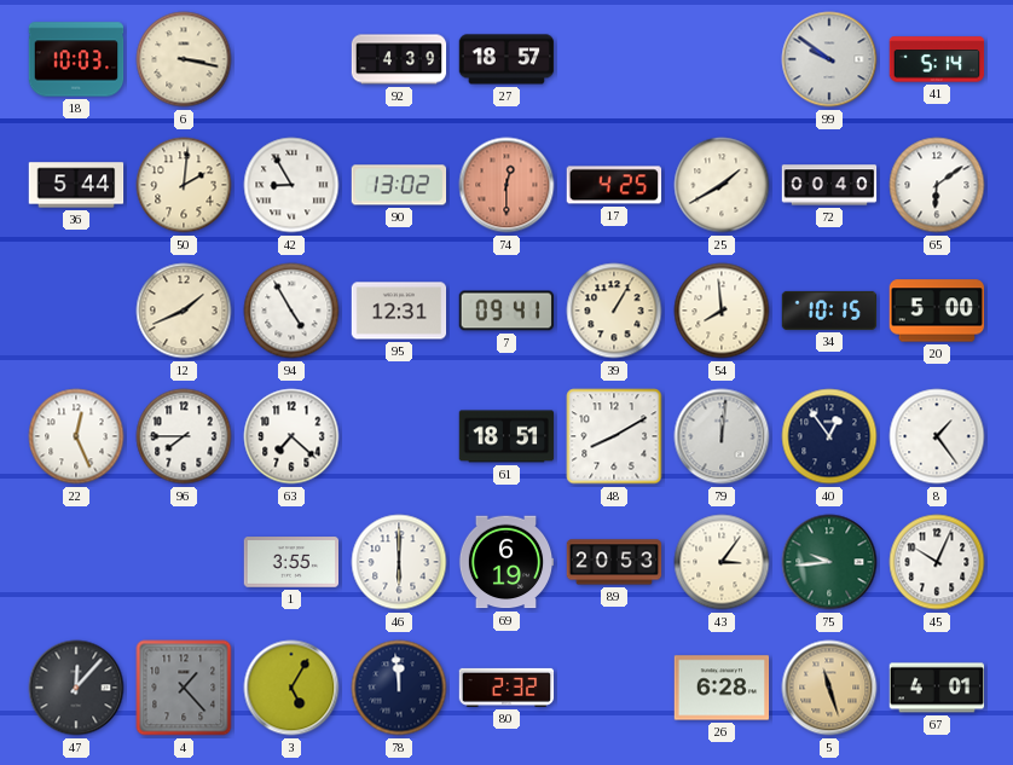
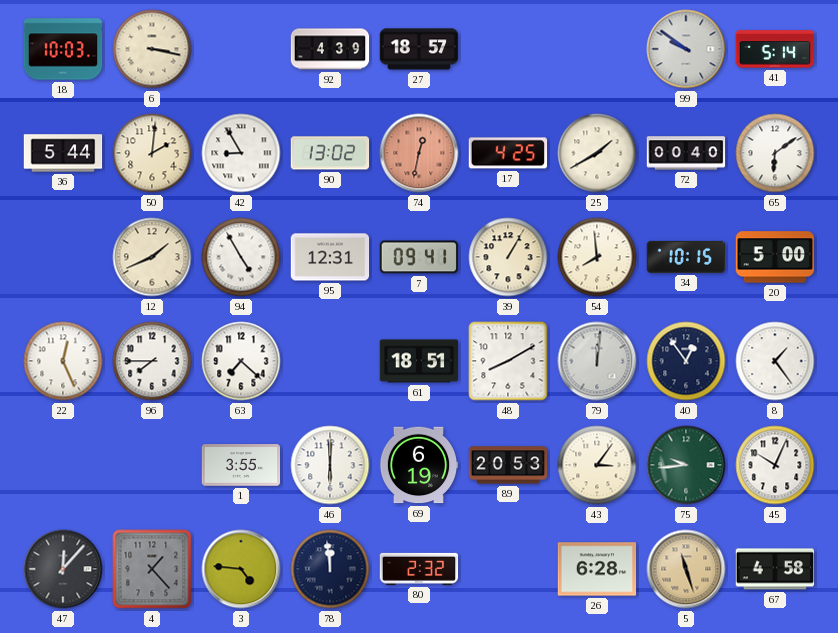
74: 12:30 -> 12:32
3: 5:05 -> 4:46
67: 4:01 -> 4:58
